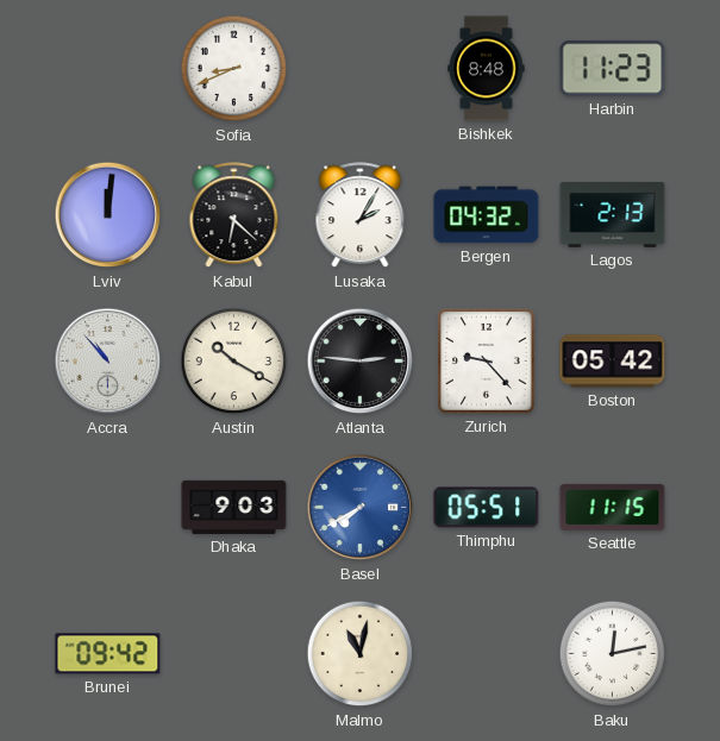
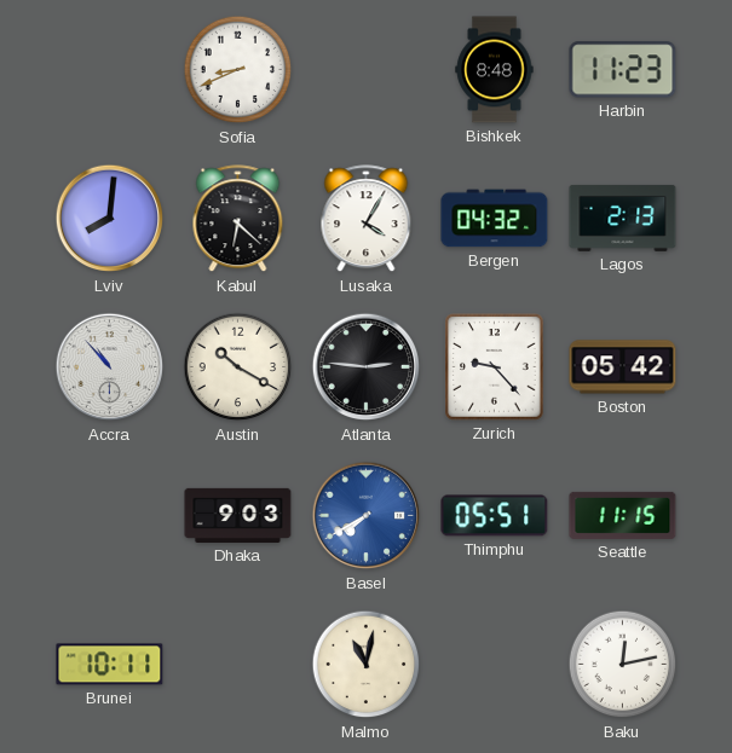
Lviv: 12:01 -> 8:01
Lusaka: 2:05 -> 4:05
Brunei: 09:42 -> 10:11
